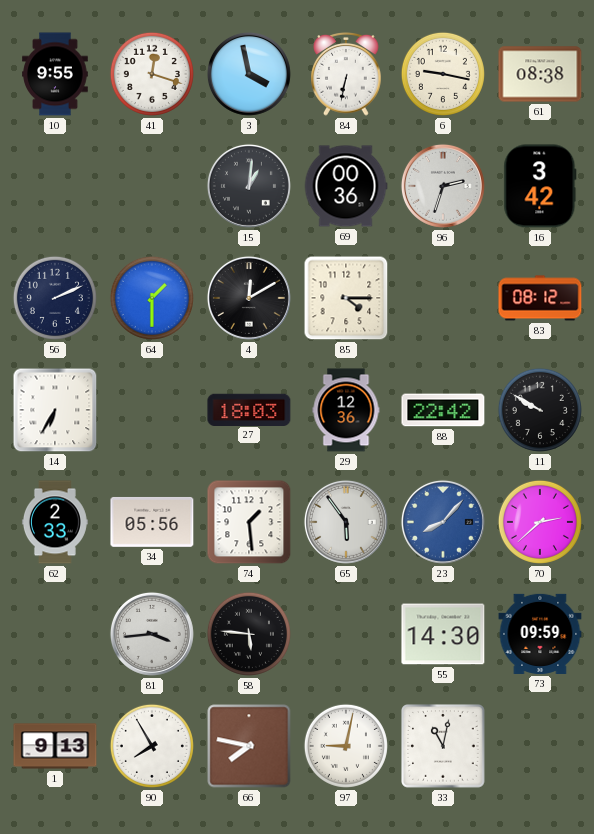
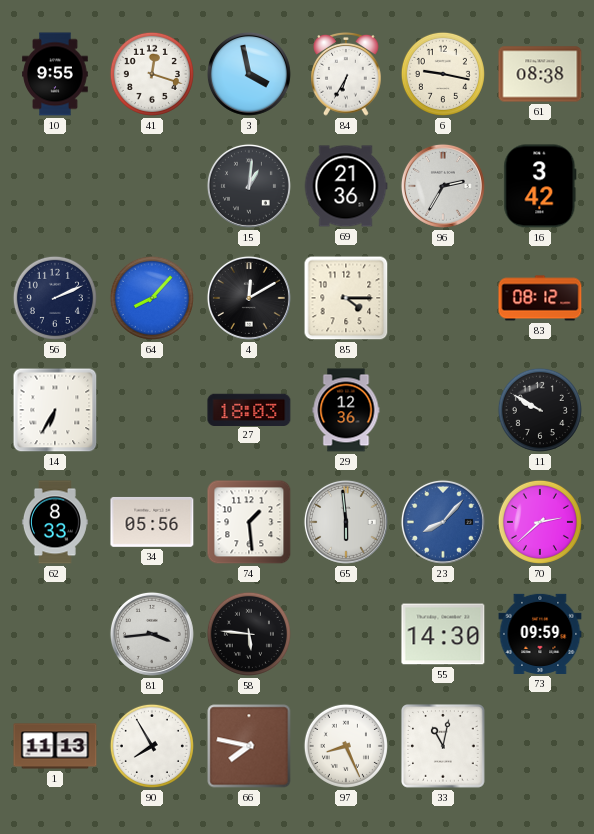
84: 6:32 -> 6:35
69: 00:36 -> 21:36
96: 2:33 -> 2:35
64: 1:30 -> 8:07
88: 22:42 -> none
62: 2:33 -> 8:33
65: 5:54 -> 5:59
1: 9:13 -> 11:13
97: 9:02 -> 8:26
